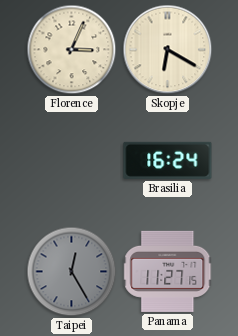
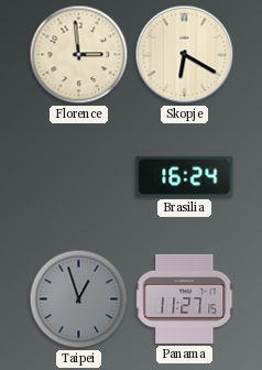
Florence: 3:04 -> 2:59
Taipei: 12:25 -> 12:57
